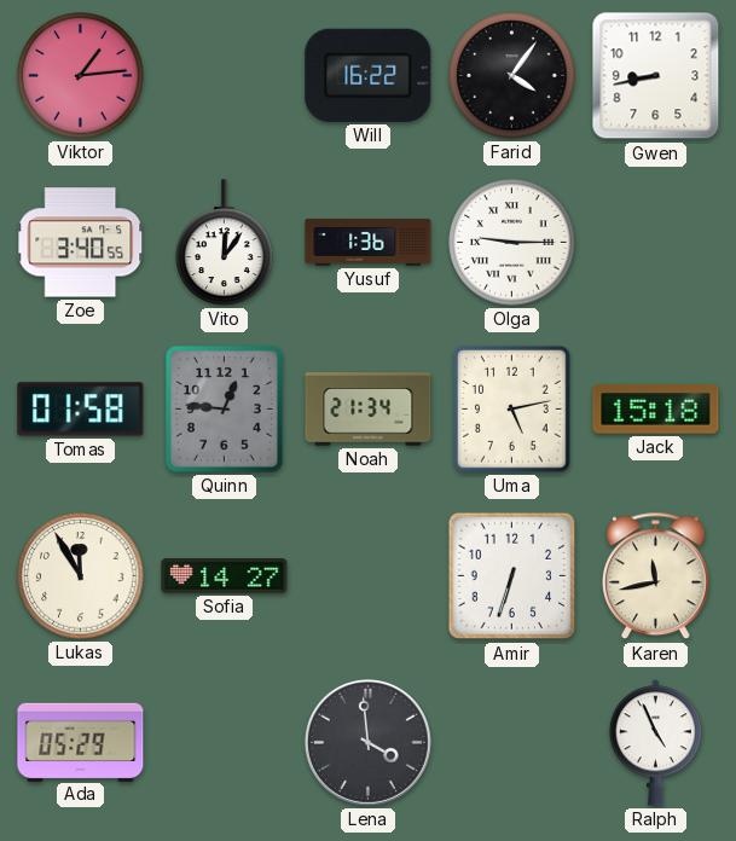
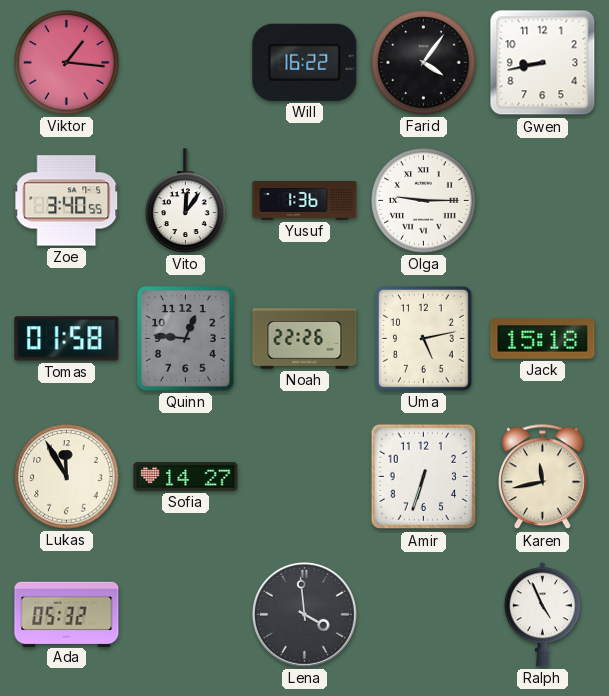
Viktor: 1:14 -> 1:16
Noah: 21:34 -> 22:26
Ada: 05:29 -> 05:32
